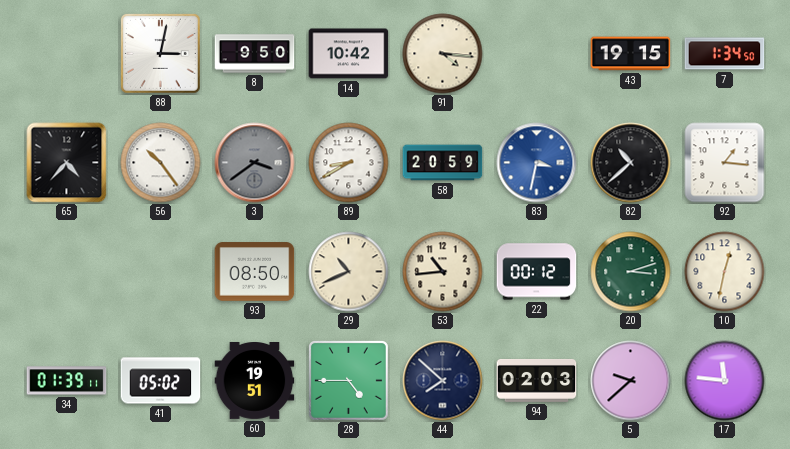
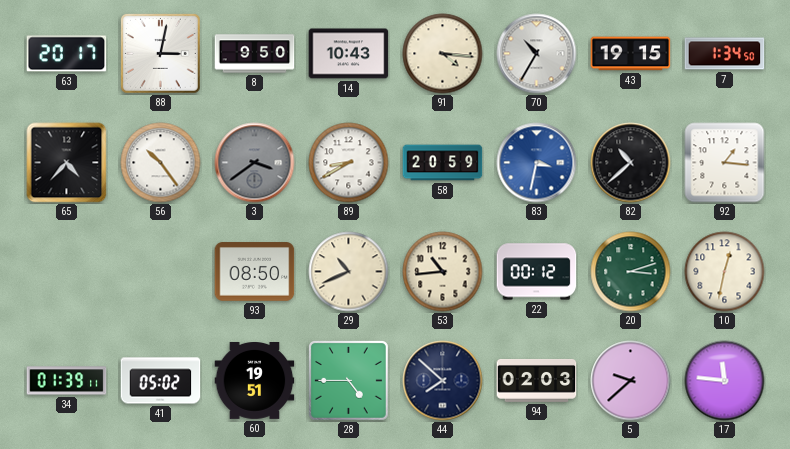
63: none -> 20:17
14: 10:42 -> 10:43
70: none -> 10:35
